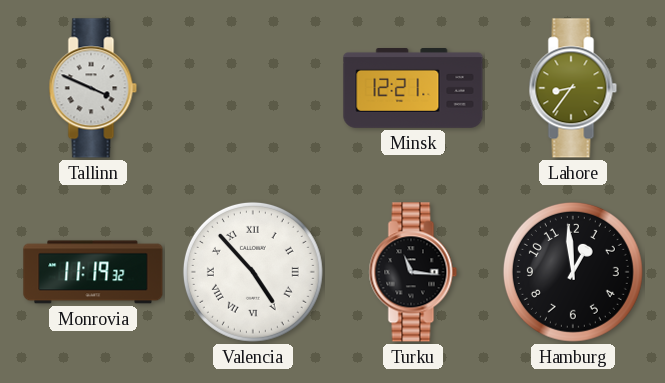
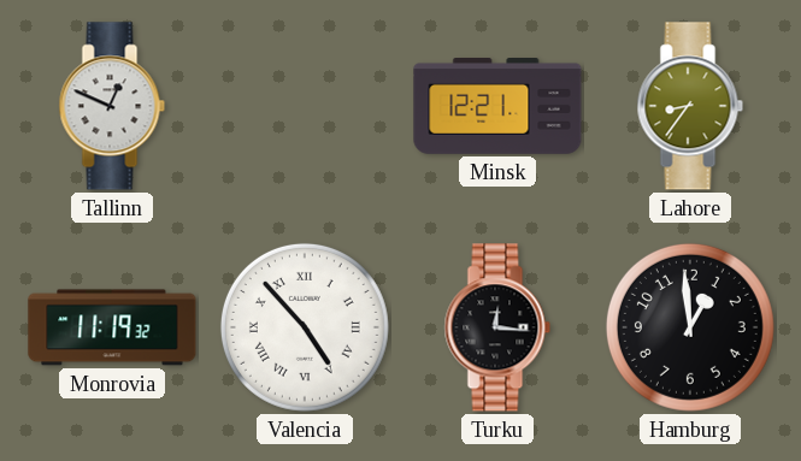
Tallinn: 3:49 -> 12:49
Turku: 11:16 -> 12:16
